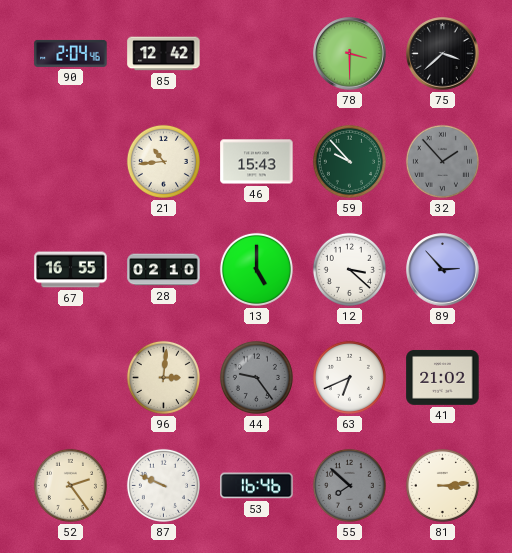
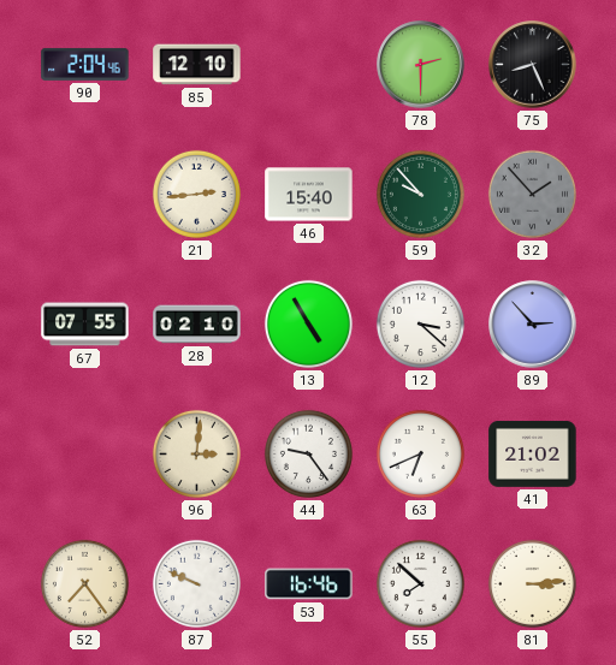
85: 12:42 -> 12:10
78: 3:30 -> 2:30
75: 3:38 -> 8:26
21: 10:44 -> 2:44
46: 15:43 -> 15:40
67: 16:55 -> 07:55
13: 5:00 -> 4:55
44 dial: grey -> white
52: 2:24 -> 7:24
55 dial: grey -> white
